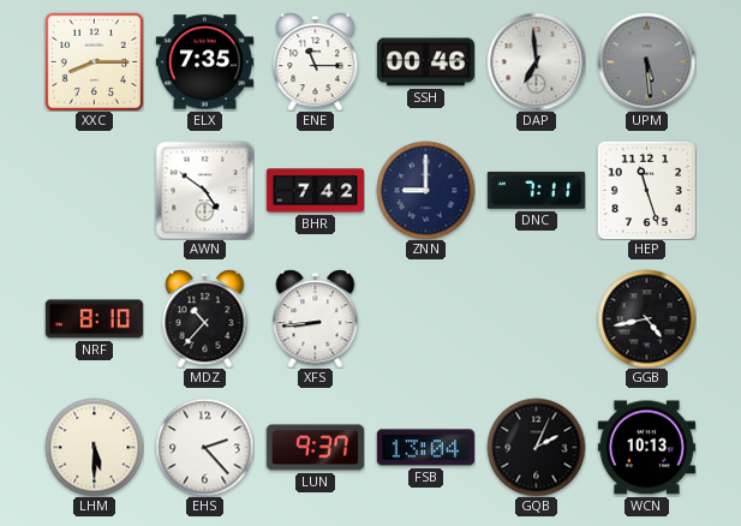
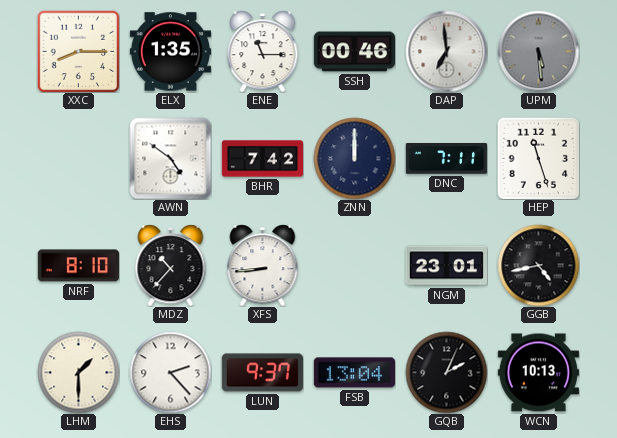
ELX: 7:35 -> 1:35
ZNN: 9:00 -> 12:00
NGM: none -> 23:01
LHM: 5:30 -> 1:30
